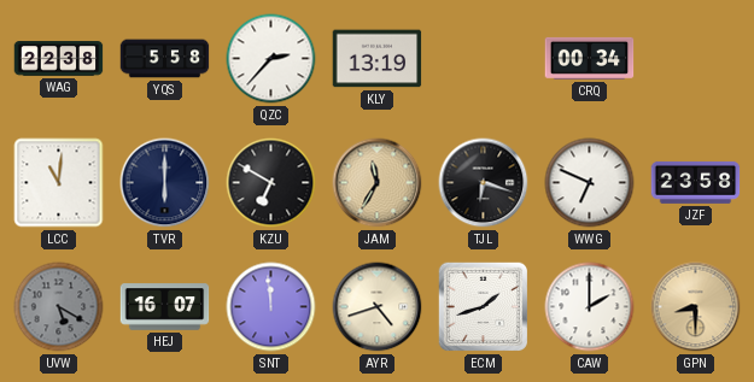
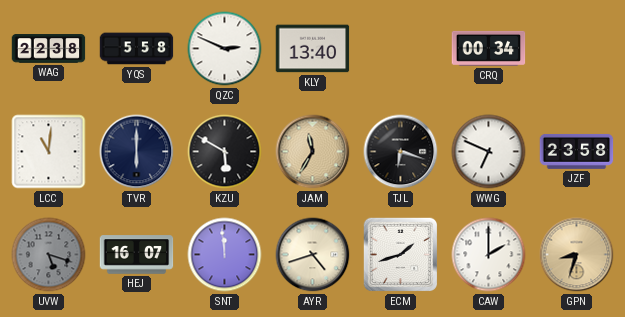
QZC: 2:37 -> 2:49
KLY: 13:19 -> 13:40
KZU: 6:50 -> 5:50
UVW: 5:20 -> 5:18
GPN: 8:30 -> 8:33
